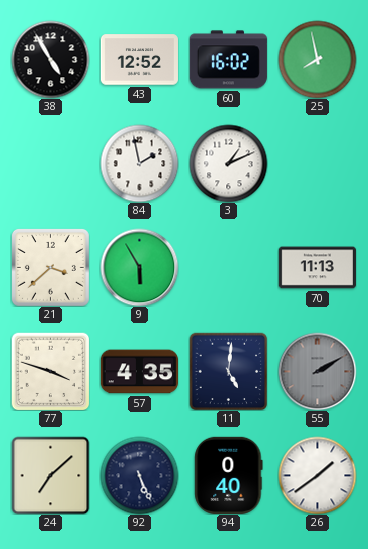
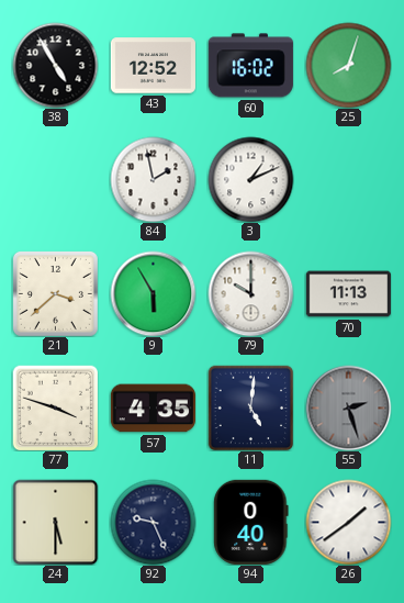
25: 7:58 -> 8:03
79: none -> 10:00
55: 2:10 -> 2:27
24: 7:08 -> 5:30
92: 5:26 -> 9:26
